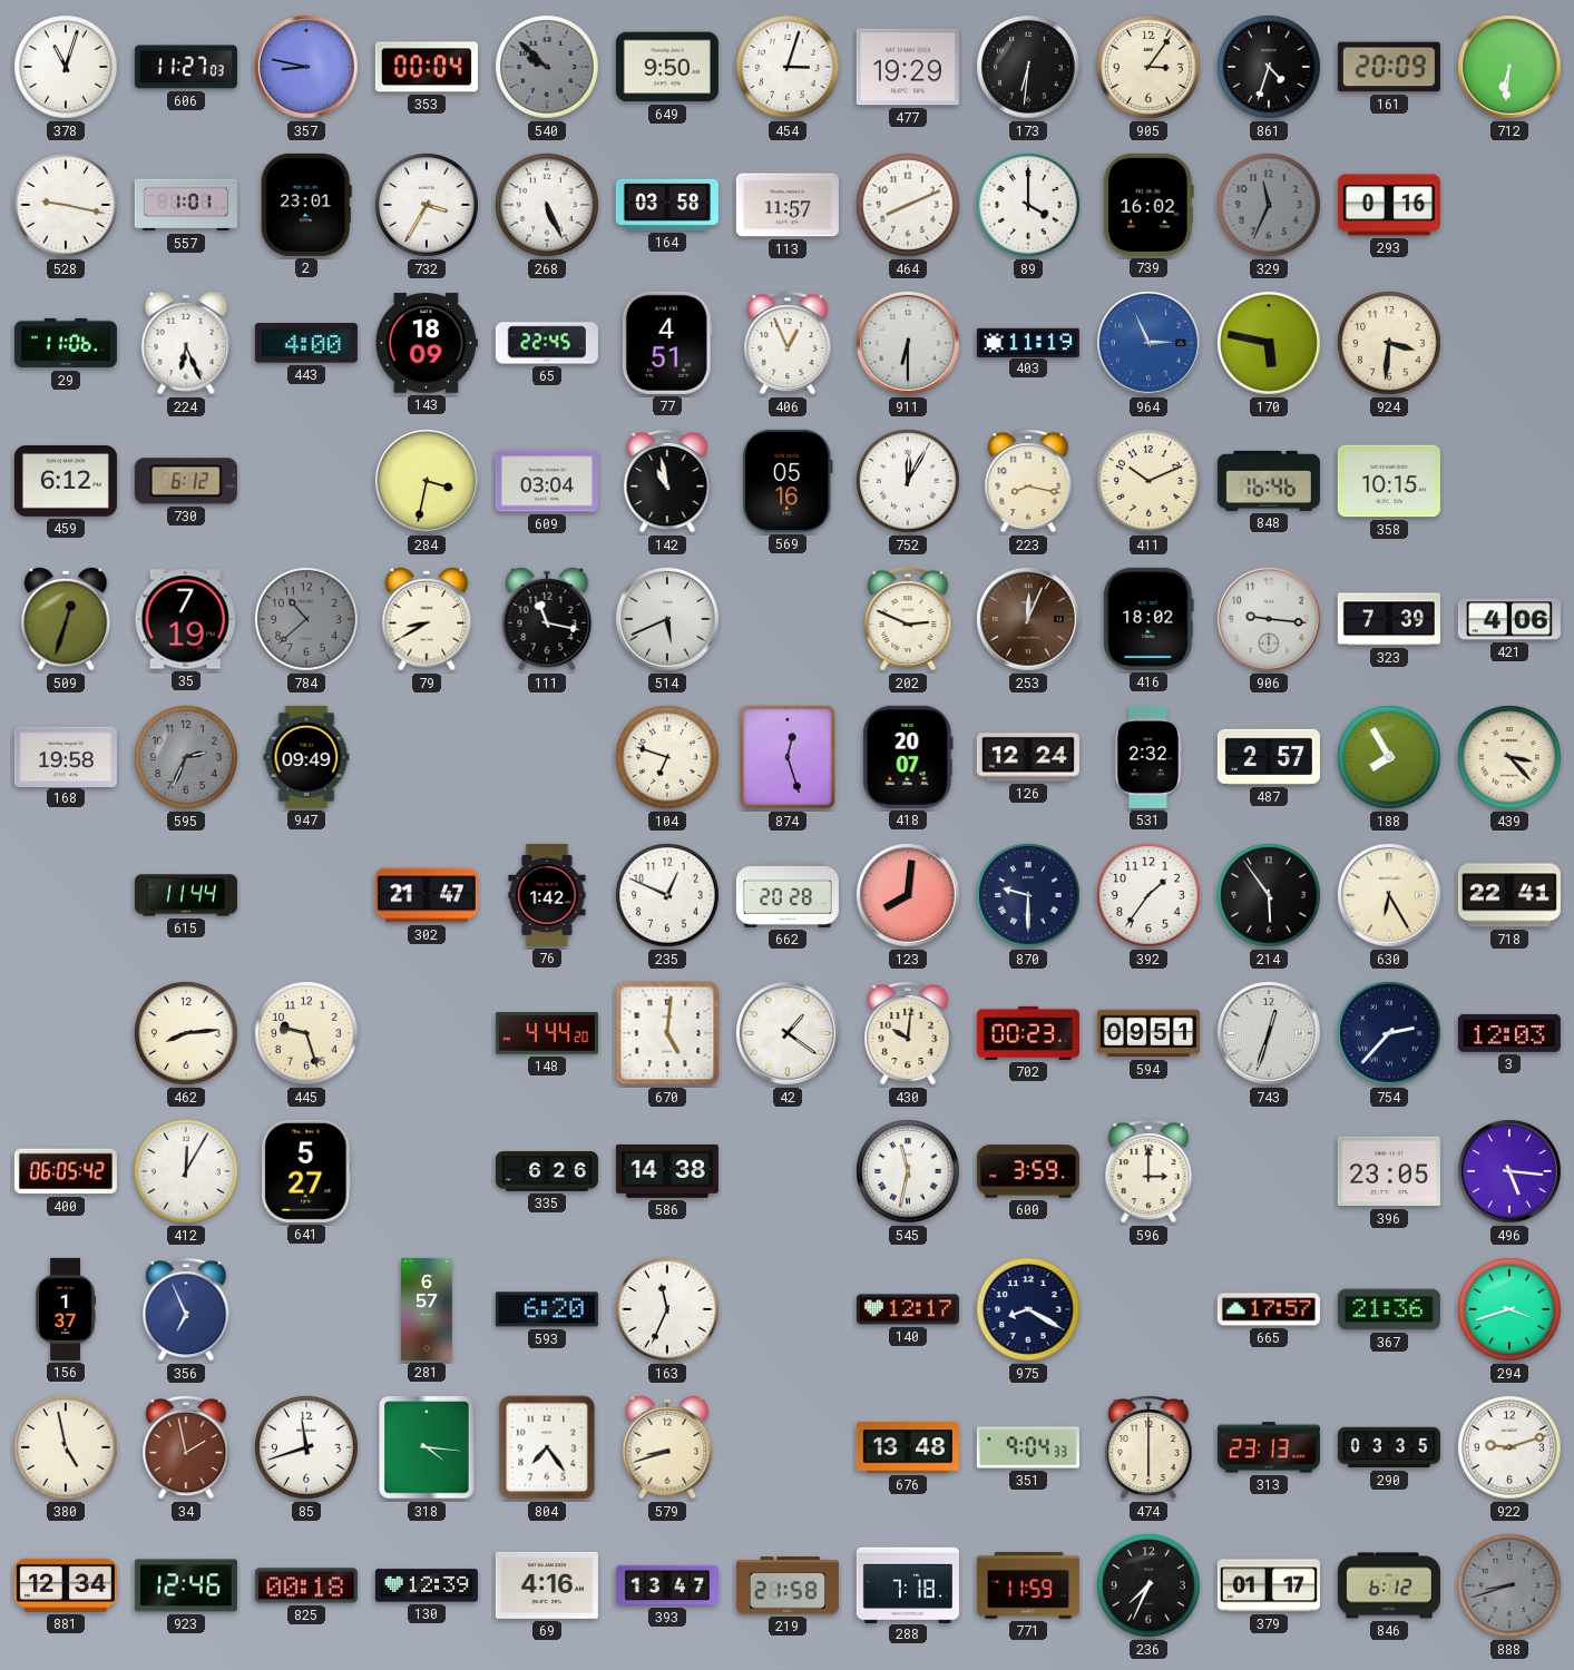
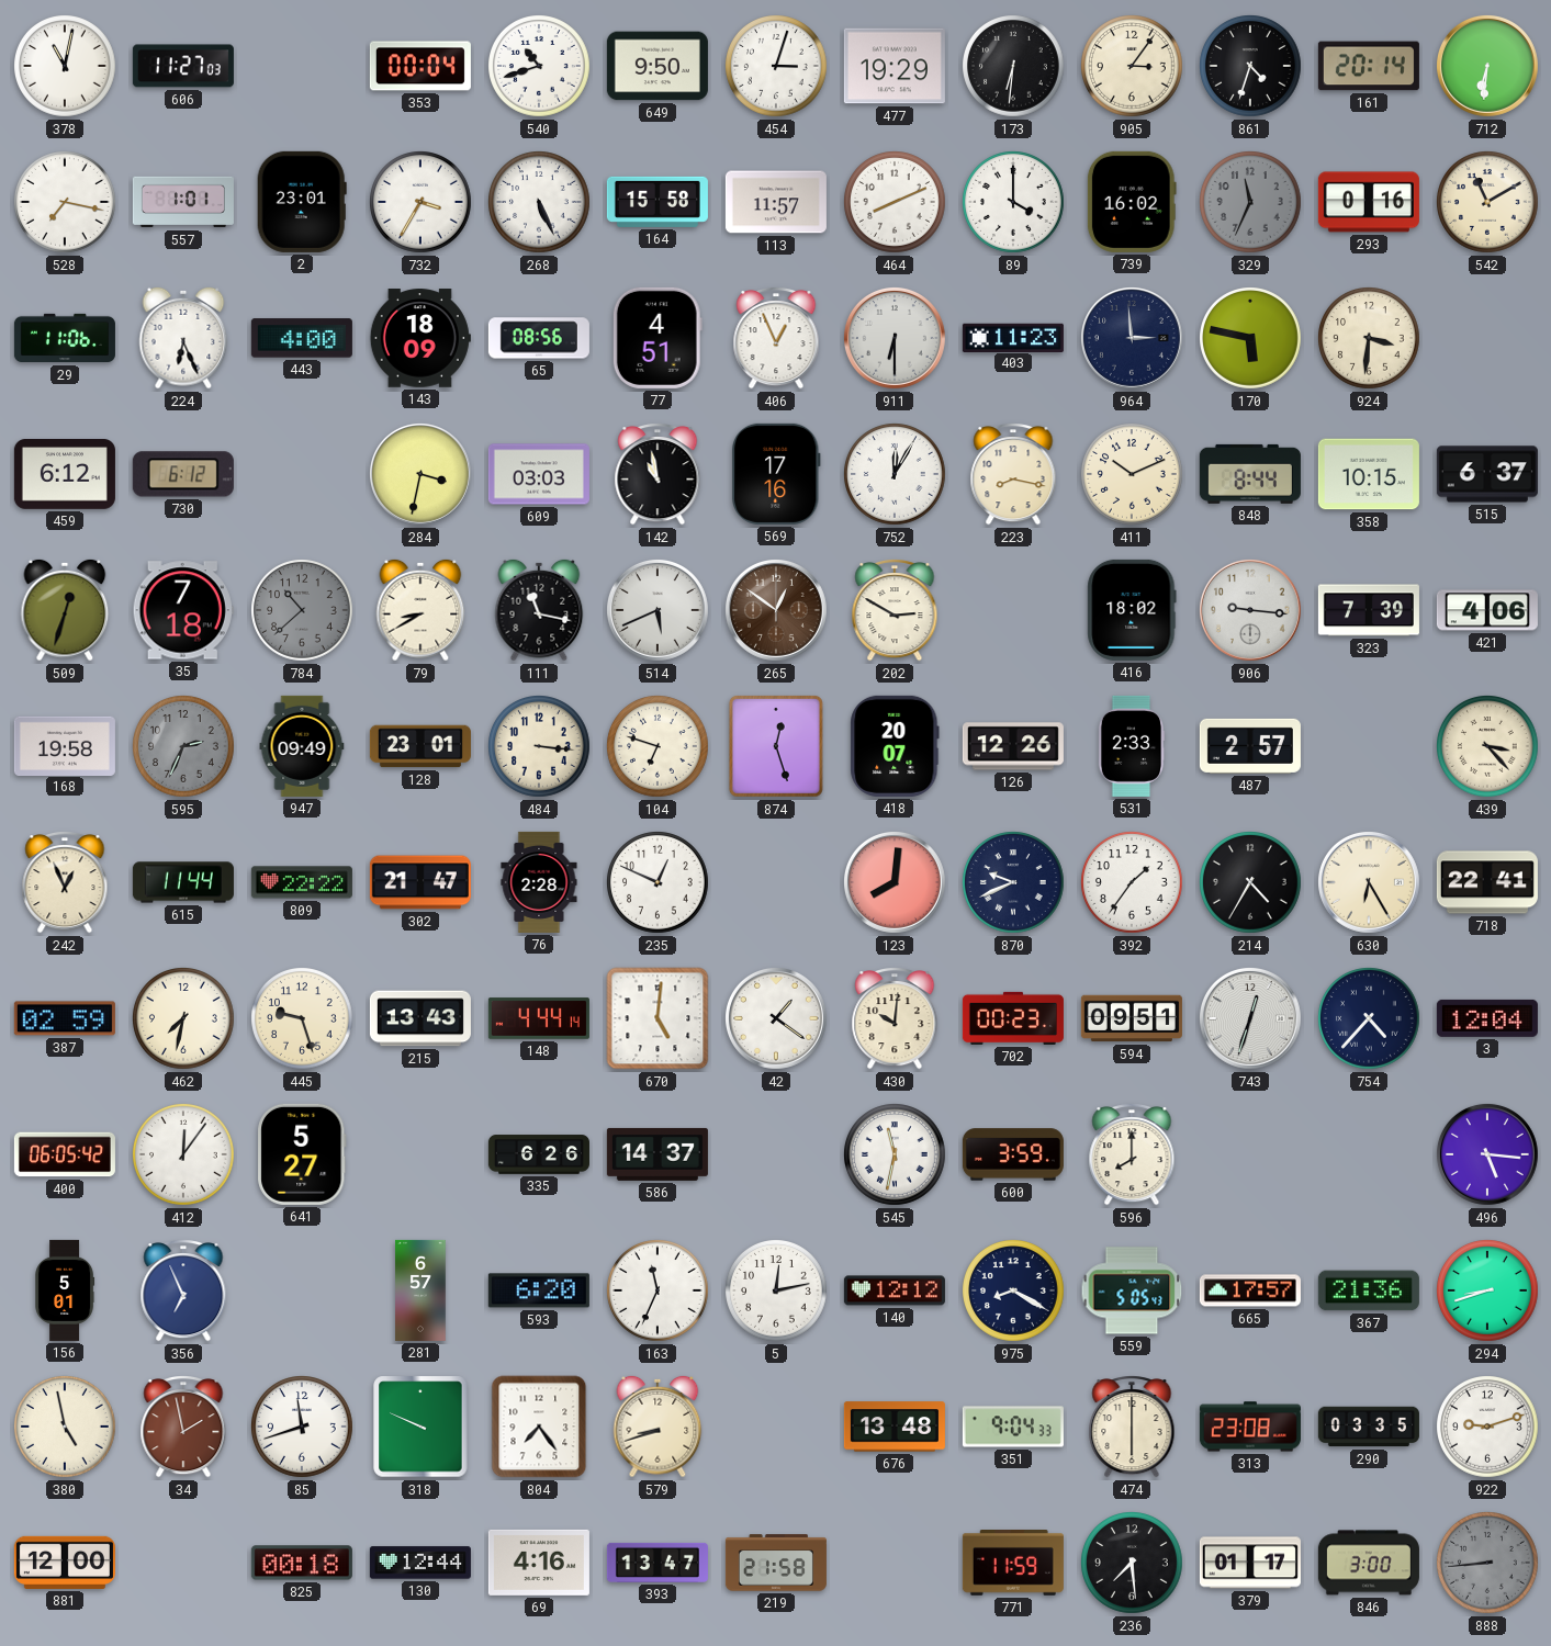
378: 11:03 -> 11:02
357: 8:47 -> none
540: 9:52 -> 10:42
540 dial: grey -> white
161: 20:09 -> 20:14
528: 9:17 -> 7:17
164: 03:58 -> 15:58
542: none -> 11:10
65: 22:45 -> 08:56
403: 11:19 -> 11:23
964: 2:56 -> 2:59
964 dial: blue -> navy
609: 03:04 -> 03:03
569: 05:16 -> 17:16
848: 16:46 -> 8:44
515: none -> 6:37
35: 7:19 -> 7:18
265: none -> 12:51
202: 2:49 -> 2:50
253: 12:04 -> none
128: none -> 23:01
484: none -> 3:16
126: 12:24 -> 12:26
531: 2:32 -> 2:33
188: 7:55 -> none
242: none -> 12:56
809: none -> 22:22
76: 1:42 -> 2:28
662: 20:28 -> none
870: 9:30 -> 9:41
214: 5:54 -> 4:35
387: none -> 02:59
462: 8:14 -> 7:32
215: none -> 13:43
148: 4:44:20 -> 4:44:14
754: 2:37 -> 4:37
3: 12:03 -> 12:04
412: 12:05 -> 12:06
586: 14:38 -> 14:37
596: 3:00 -> 8:00
396: 23:05 -> none
156: 1:37 -> 5:01
5: none -> 12:13
140: 12:17 -> 12:12
559: none -> 5:05
294: 3:42 -> 8:42
318: 4:16 -> 9:49
313: 23:13 -> 23:08
881: 12:34 -> 12:00
923: 12:46 -> none
130: 12:39 -> 12:44
288: 7:18 -> none
236: 7:34 -> 7:29
846: 6:12 -> 3:00
888: 8:42 -> 8:44
